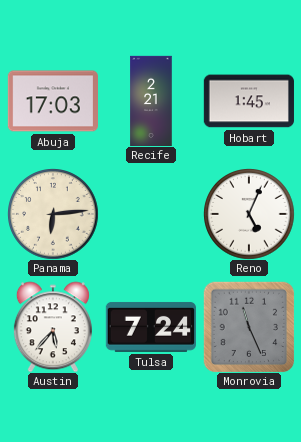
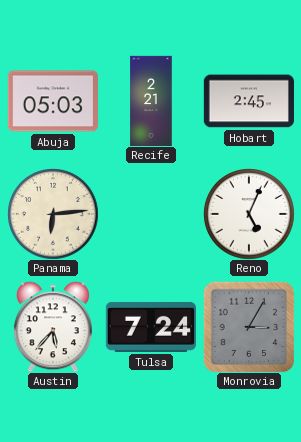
Abuja: 17:03 -> 05:03
Hobart: 1:45 -> 2:45
Monrovia: 11:26 -> 3:05
